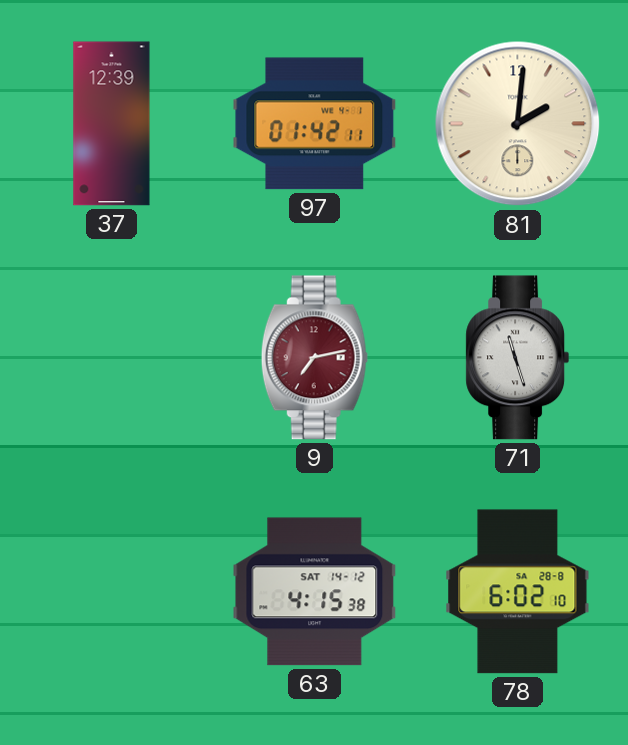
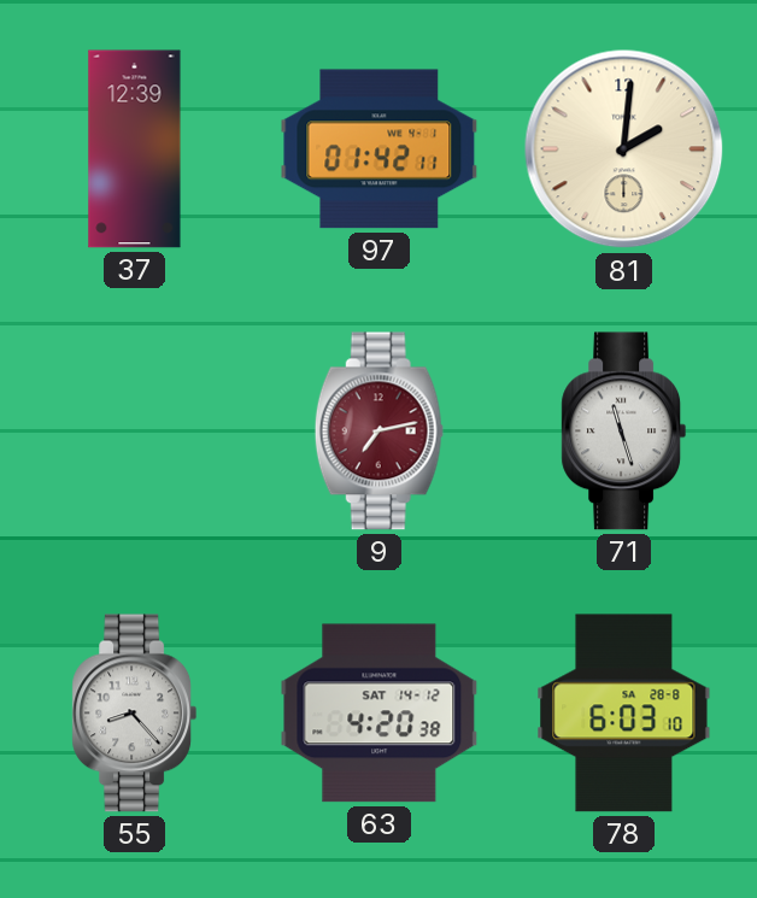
55: none -> 8:23
63: 4:15 -> 4:20
78: 6:02 -> 6:03
